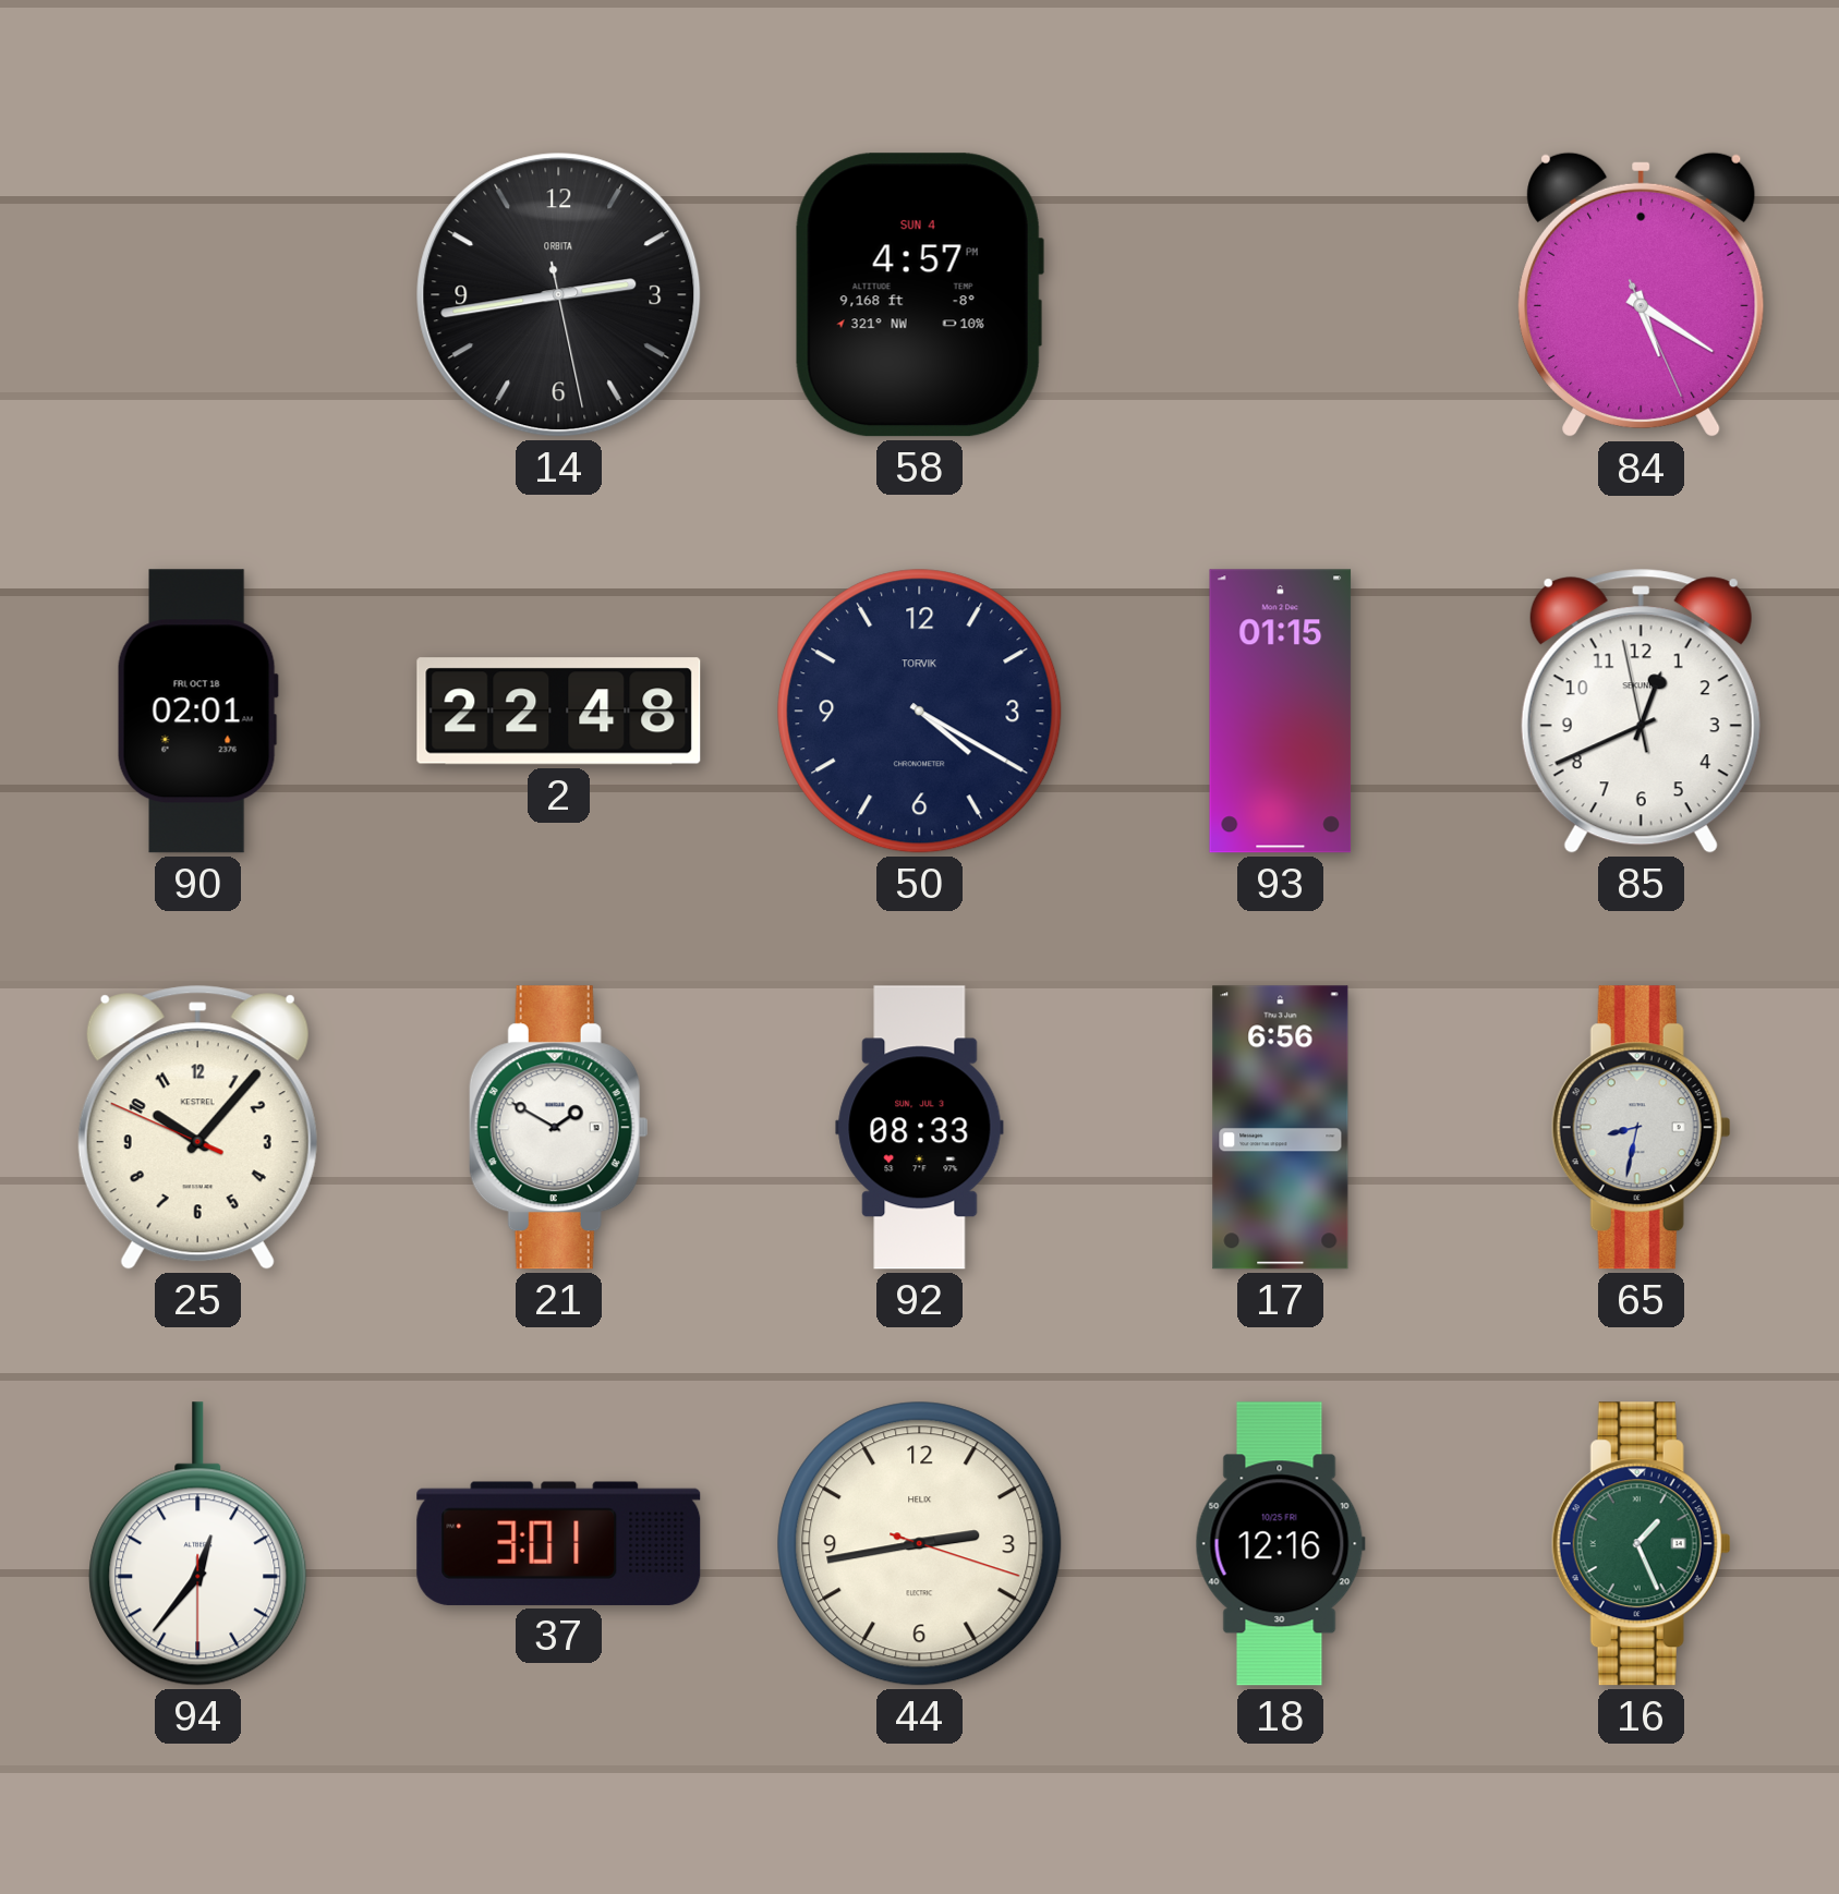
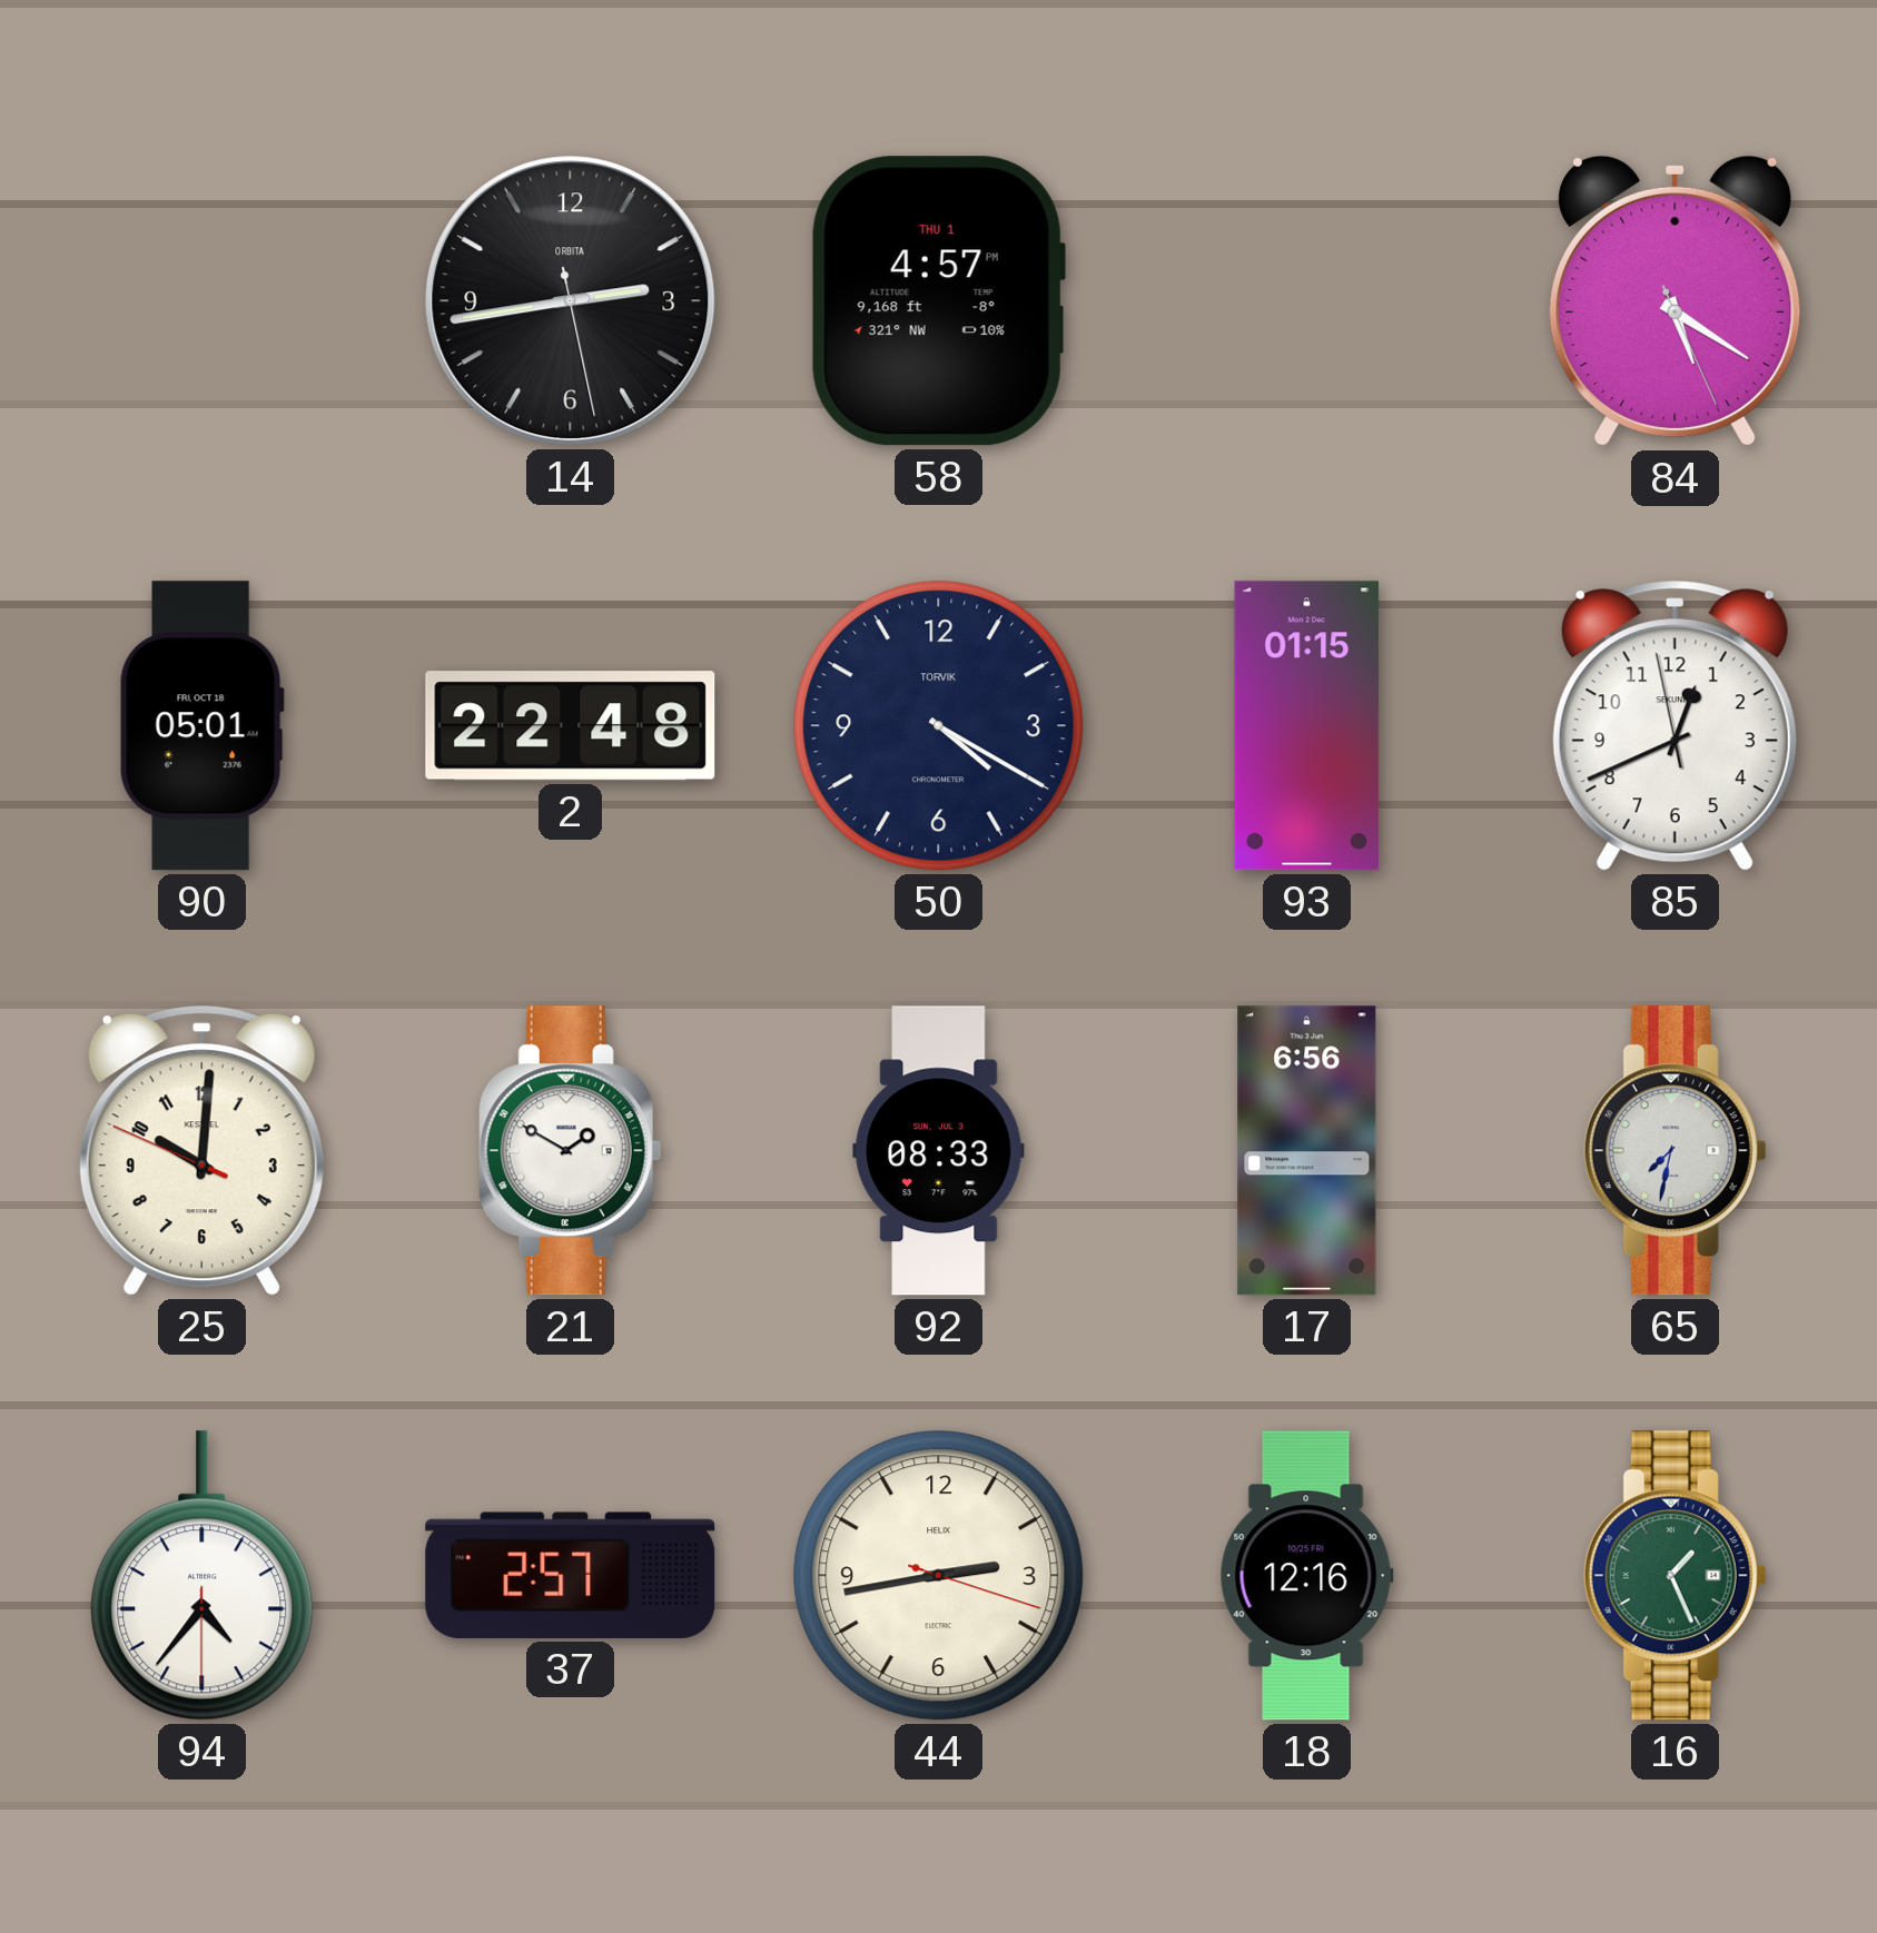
58 date: SUN 4 -> THU 1
90: 02:01 -> 05:01
25: 10:06 -> 10:00
65: 8:32 -> 7:32
94: 12:36 -> 4:36
37: 3:01 -> 2:57
